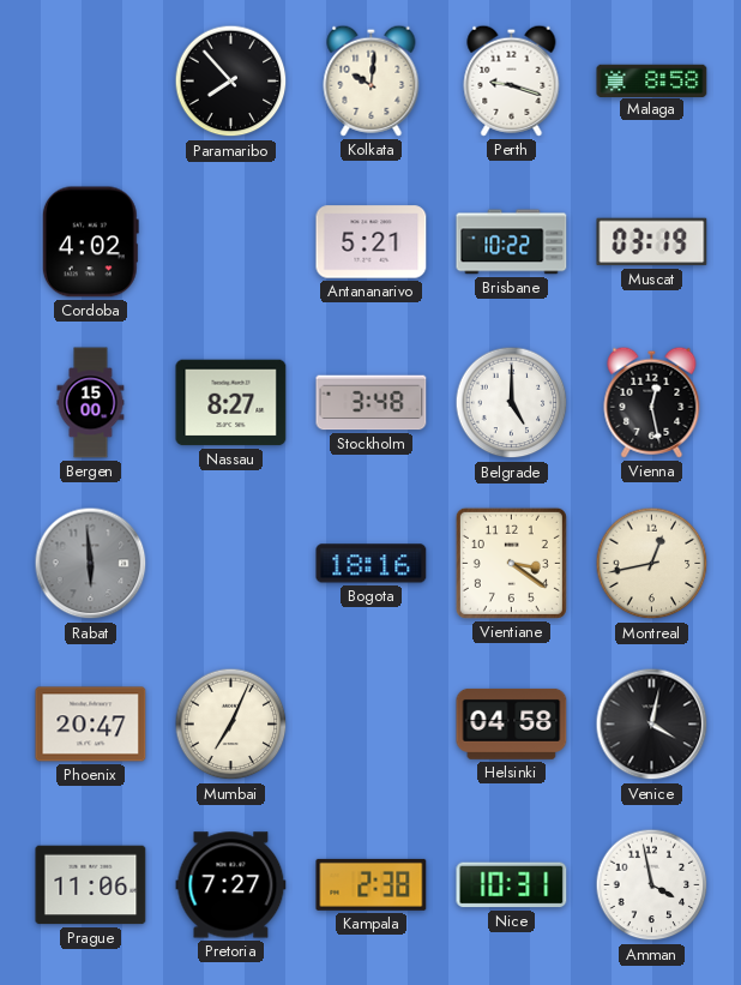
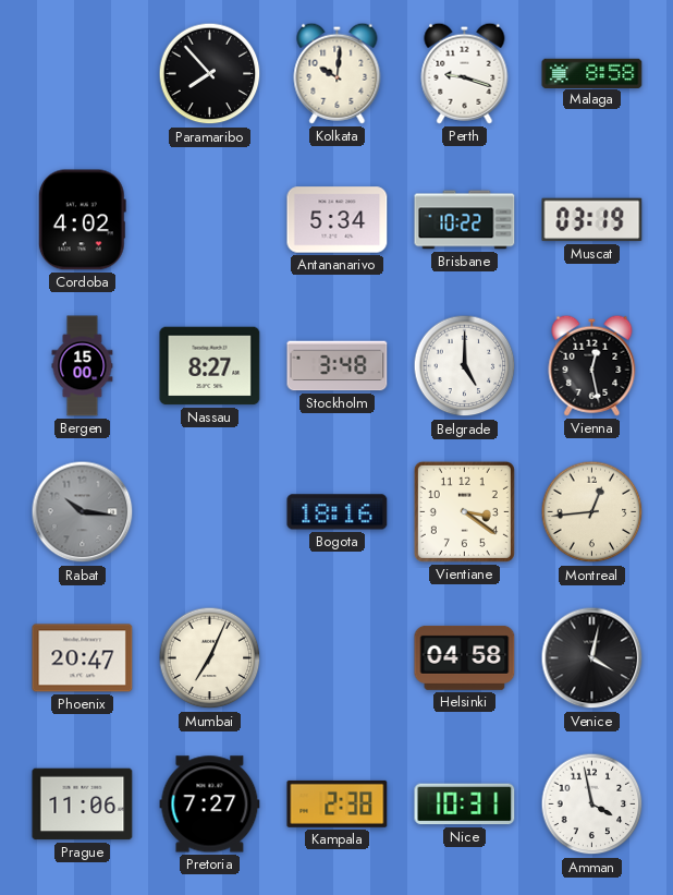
Antananarivo: 5:21 -> 5:34
Rabat: 5:59 -> 10:16
Montreal: 12:43 -> 12:44
